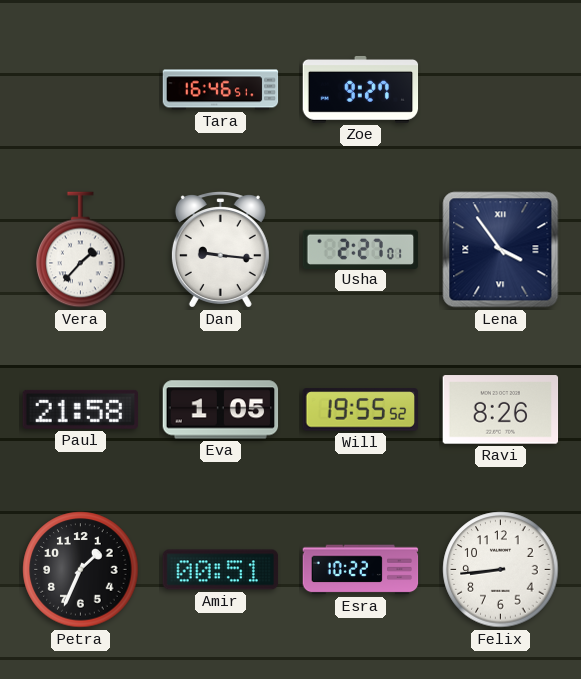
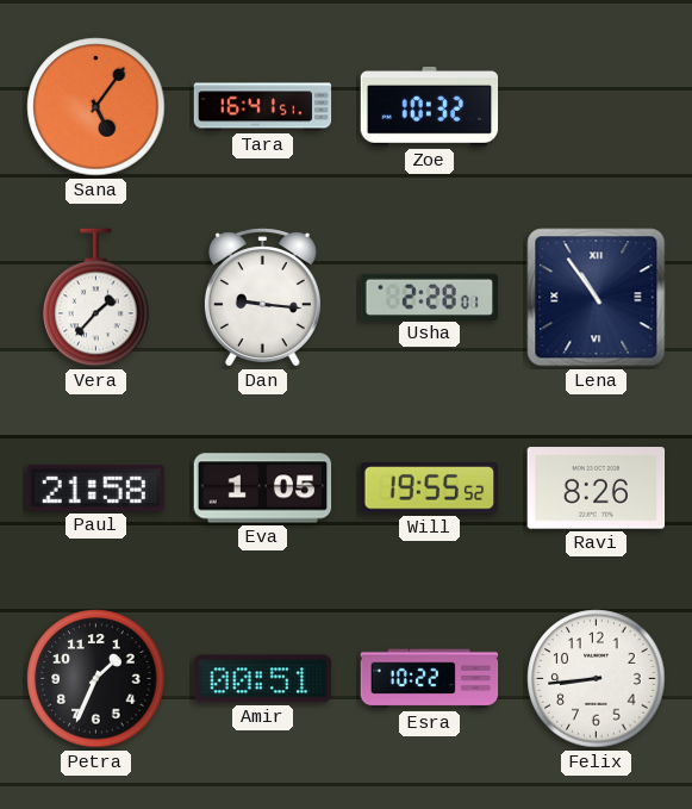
Sana: none -> 5:06
Tara: 16:46 -> 16:41
Zoe: 9:27 -> 10:32
Usha: 2:27 -> 2:28
Lena: 3:54 -> 10:54
